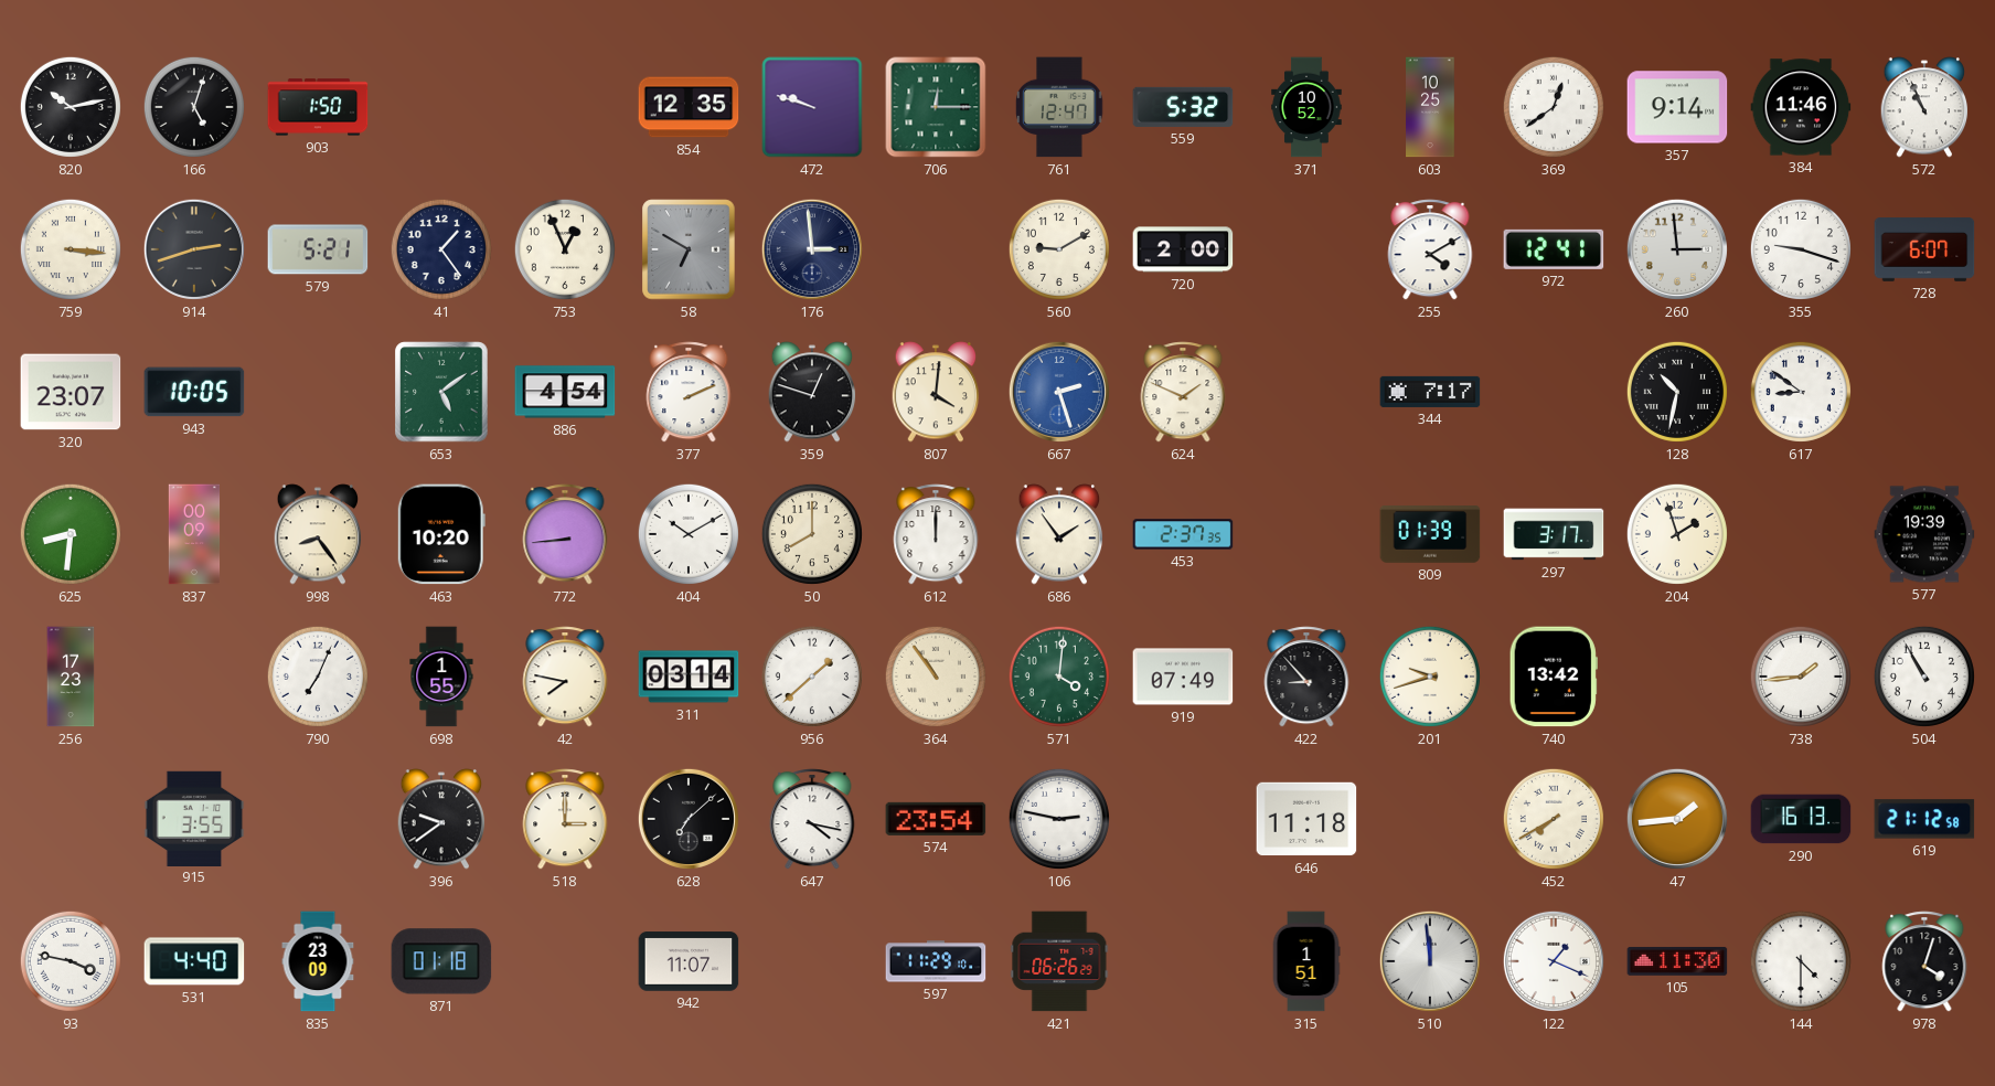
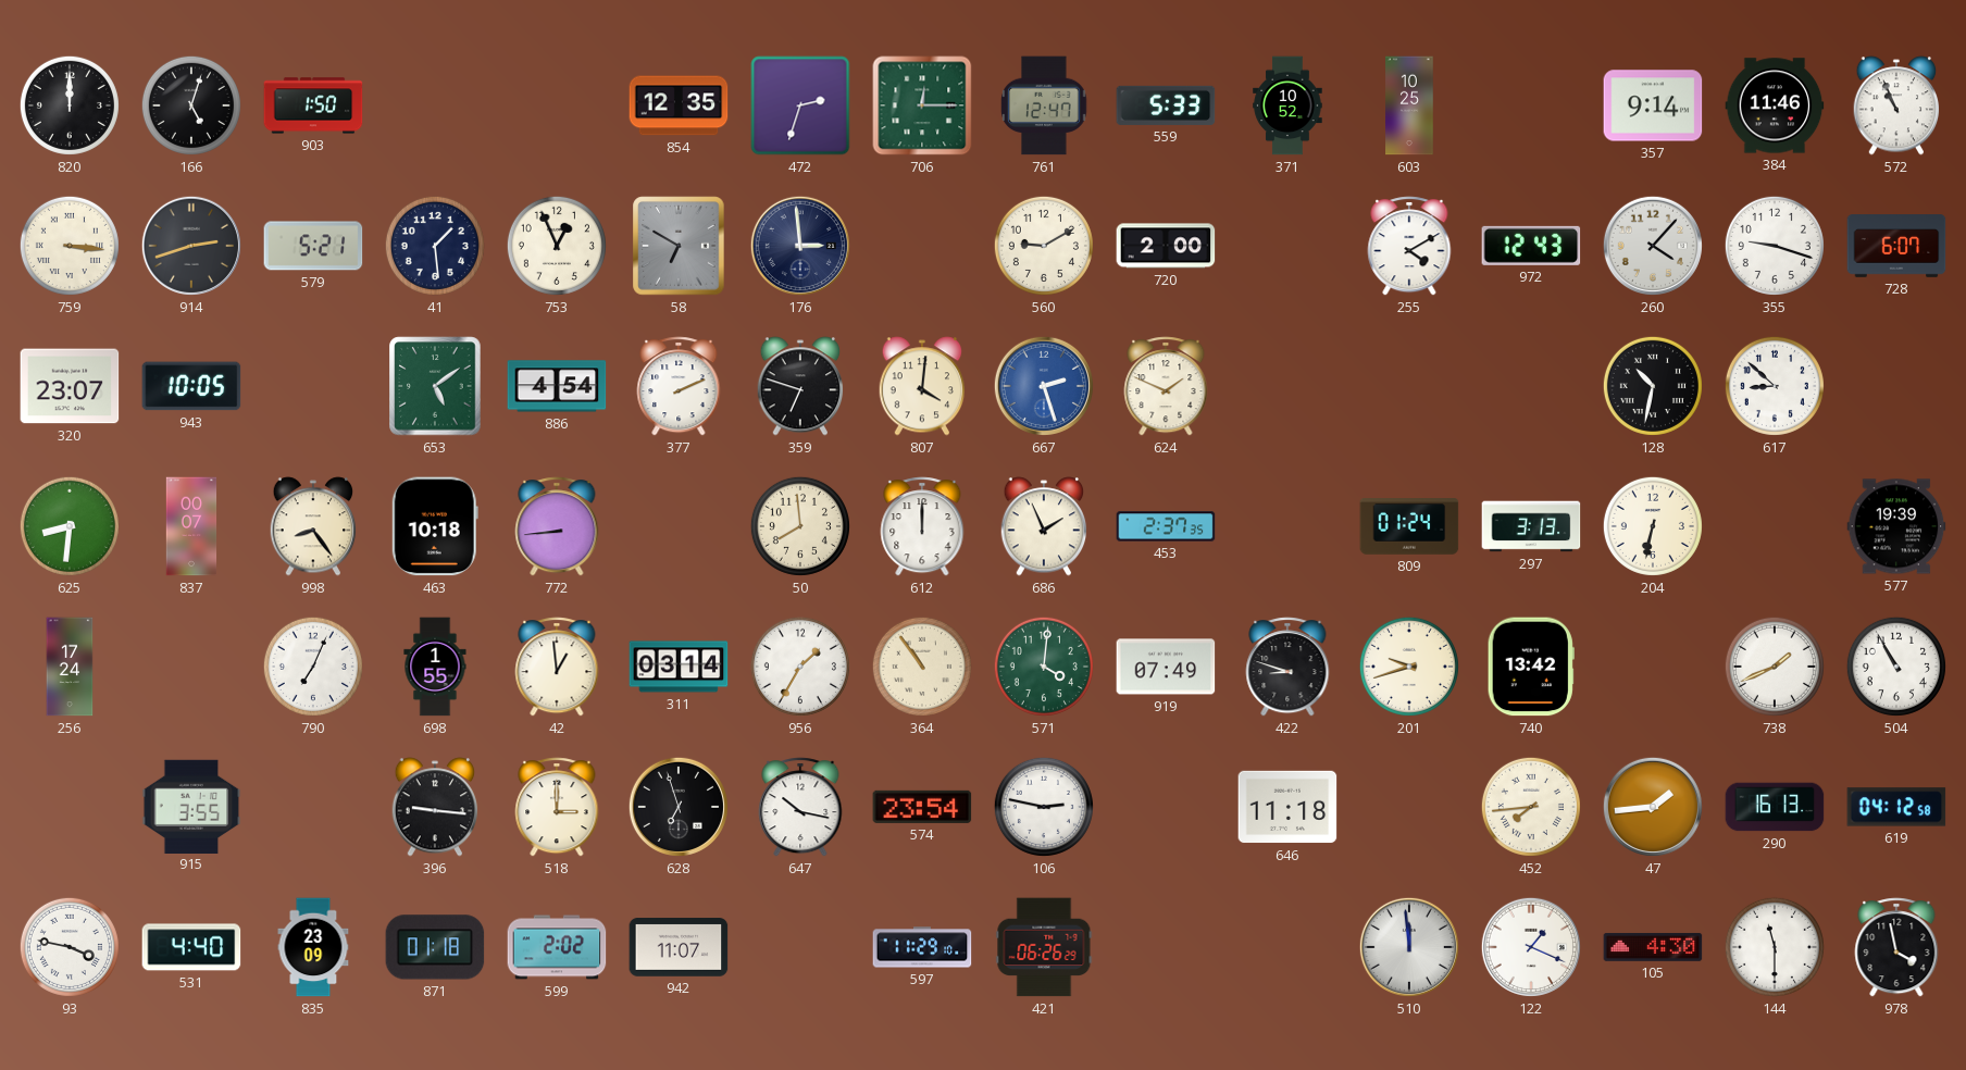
820: 10:13 -> 12:00
472: 9:48 -> 2:33
559: 5:32 -> 5:33
369: 12:39 -> none
41: 1:24 -> 1:29
972: 12:41 -> 12:43
260: 2:59 -> 4:07
359: 12:48 -> 6:48
344: 7:17 -> none
617: 8:51 -> 8:52
837: 00:09 -> 00:07
463: 10:20 -> 10:18
404: 10:10 -> none
50: 8:00 -> 7:59
686: 1:54 -> 1:56
809: 01:39 -> 01:24
297: 3:17 -> 3:13
204: 1:57 -> 6:32
256: 17:23 -> 17:24
42: 7:47 -> 12:59
956: 1:38 -> 1:35
422: 8:53 -> 8:48
738: 1:44 -> 1:41
396: 9:39 -> 9:16
628: 7:08 -> 6:57
647: 4:17 -> 10:17
452: 7:40 -> 7:44
619: 21:12 -> 04:12
599: none -> 2:02
315: 1:51 -> none
105: 11:30 -> 4:30
144: 4:30 -> 11:30
978: 4:03 -> 3:58
